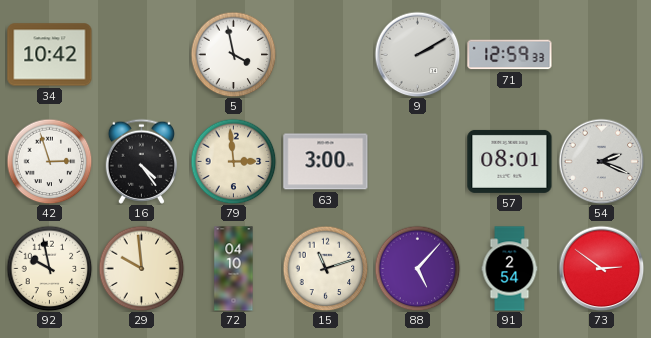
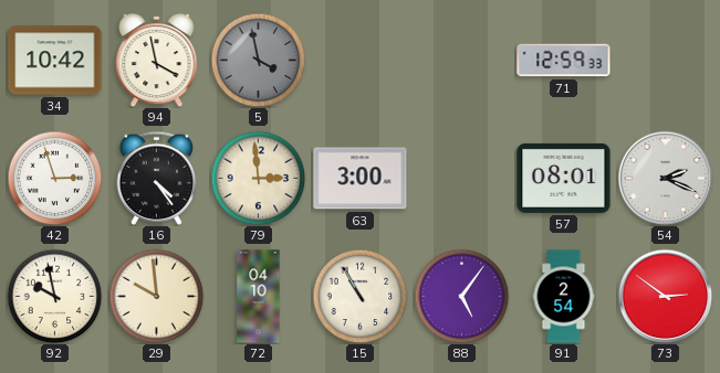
94: none -> 3:58
5 dial: white -> grey
9: 2:10 -> none
15: 11:12 -> 10:55
88: 5:07 -> 5:06
